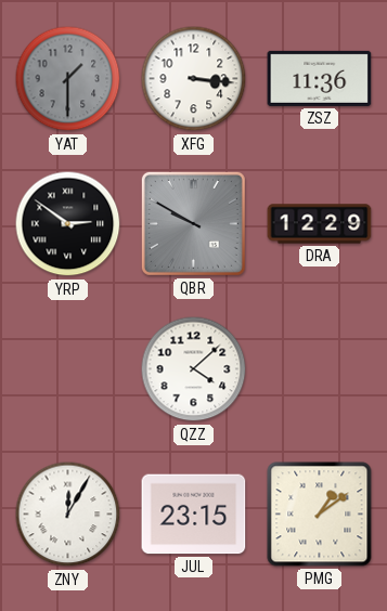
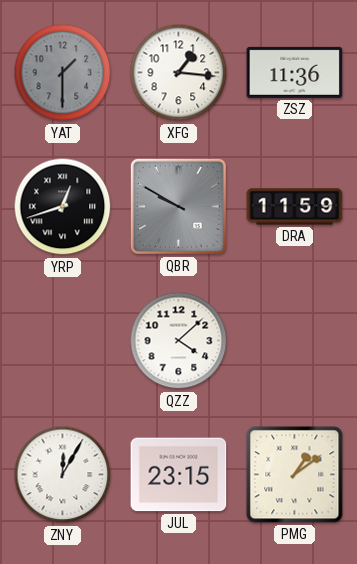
XFG: 3:16 -> 1:16
YRP: 2:51 -> 12:42
DRA: 12:29 -> 11:59
